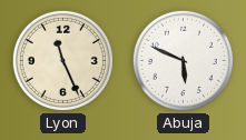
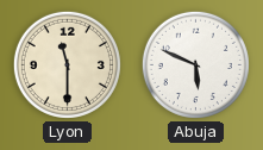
Lyon: 11:26 -> 11:30
